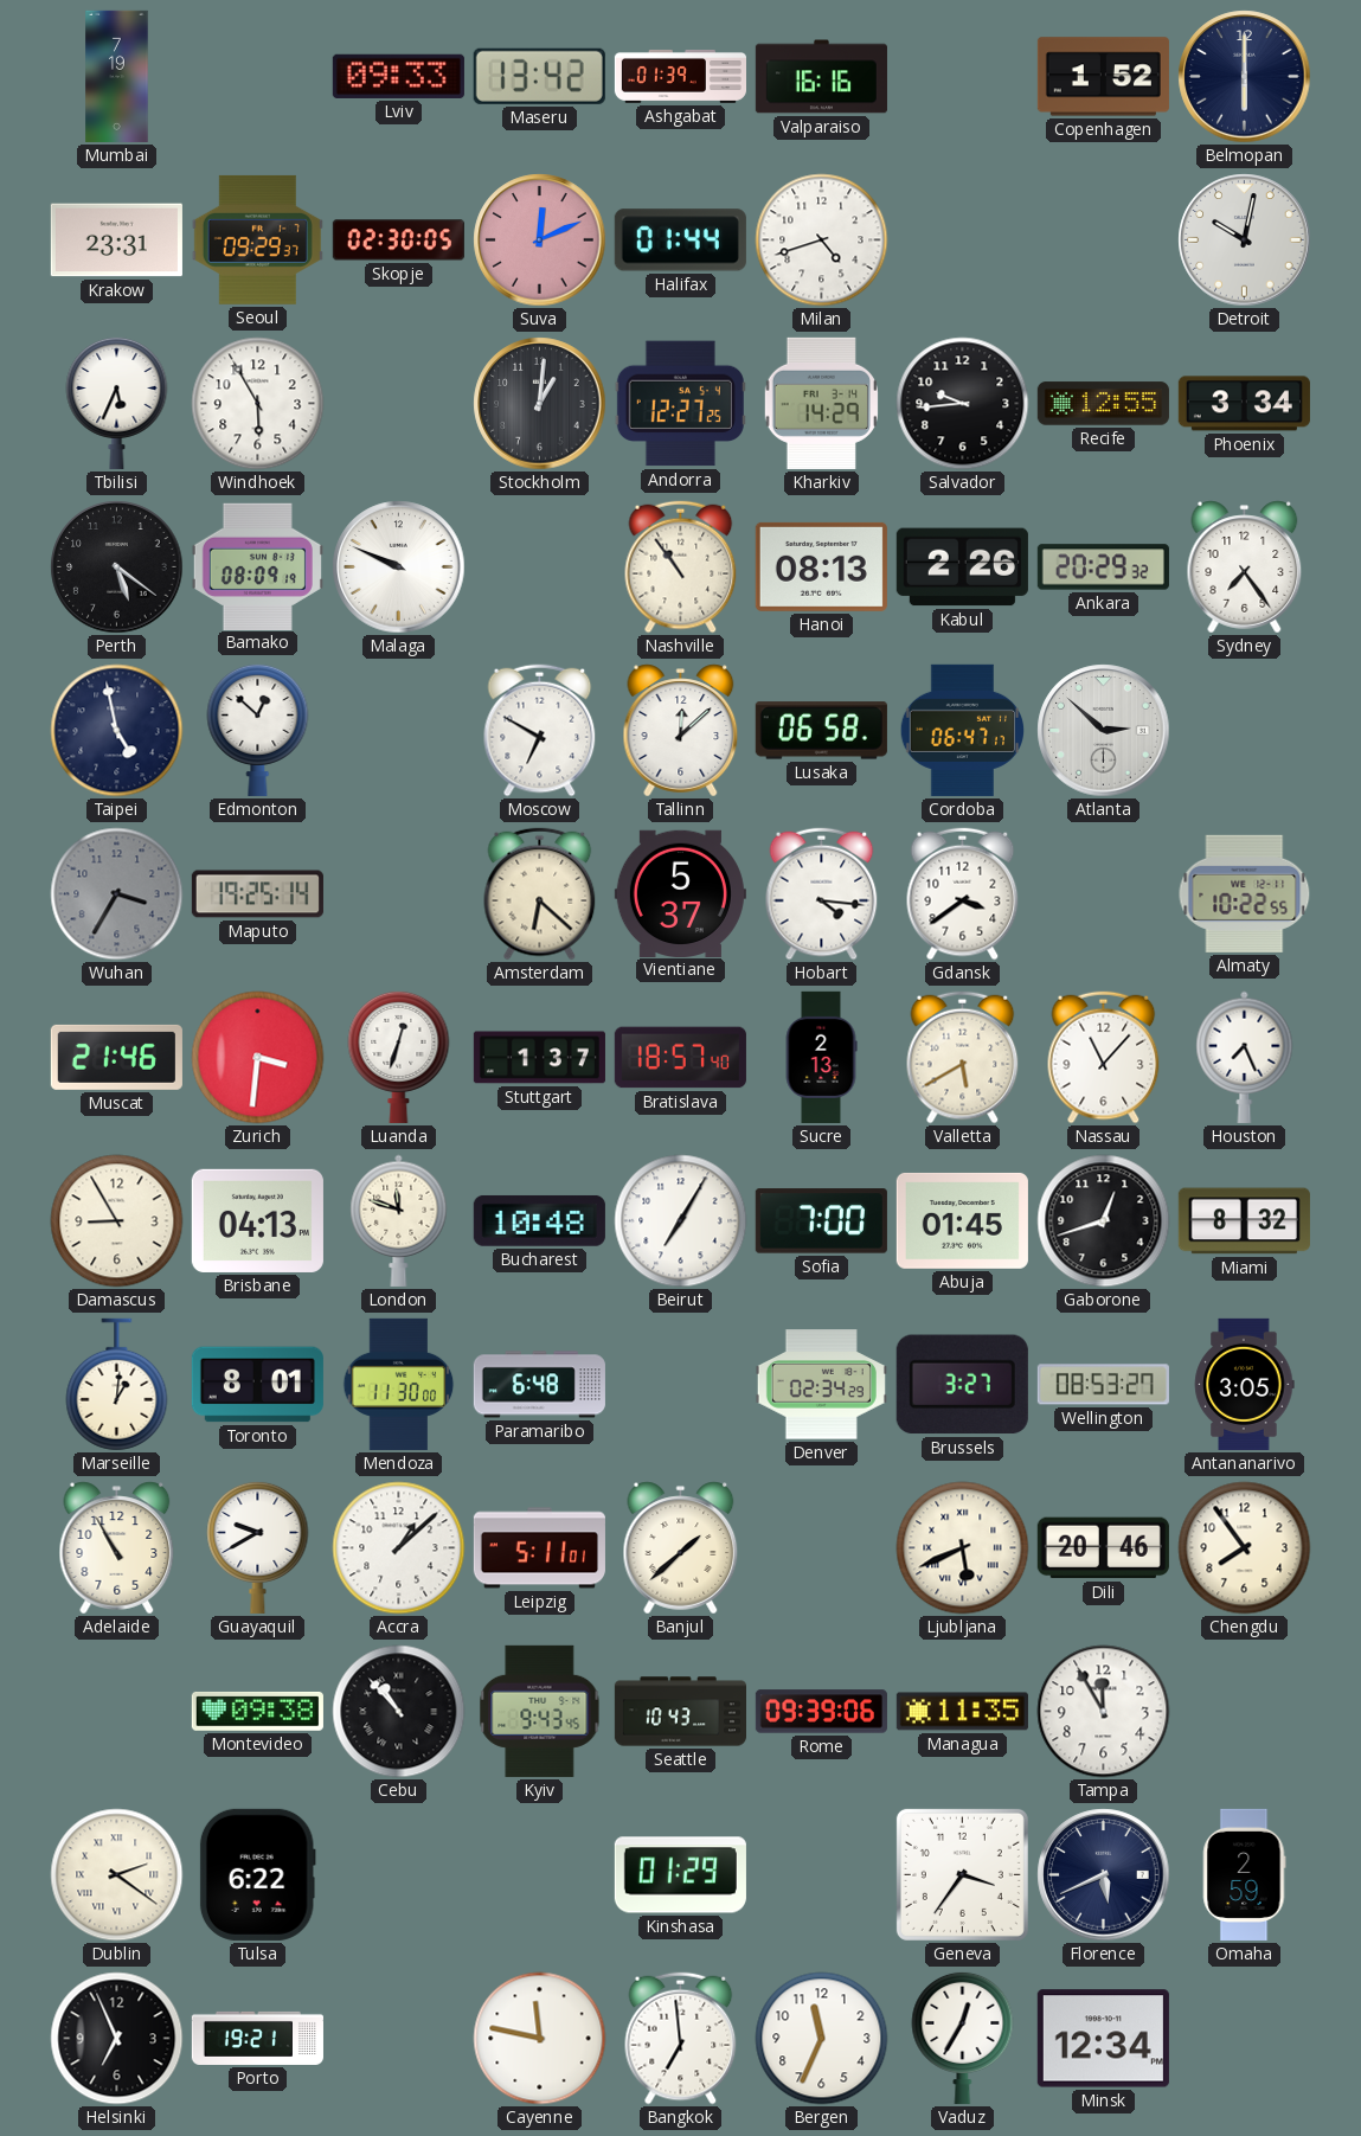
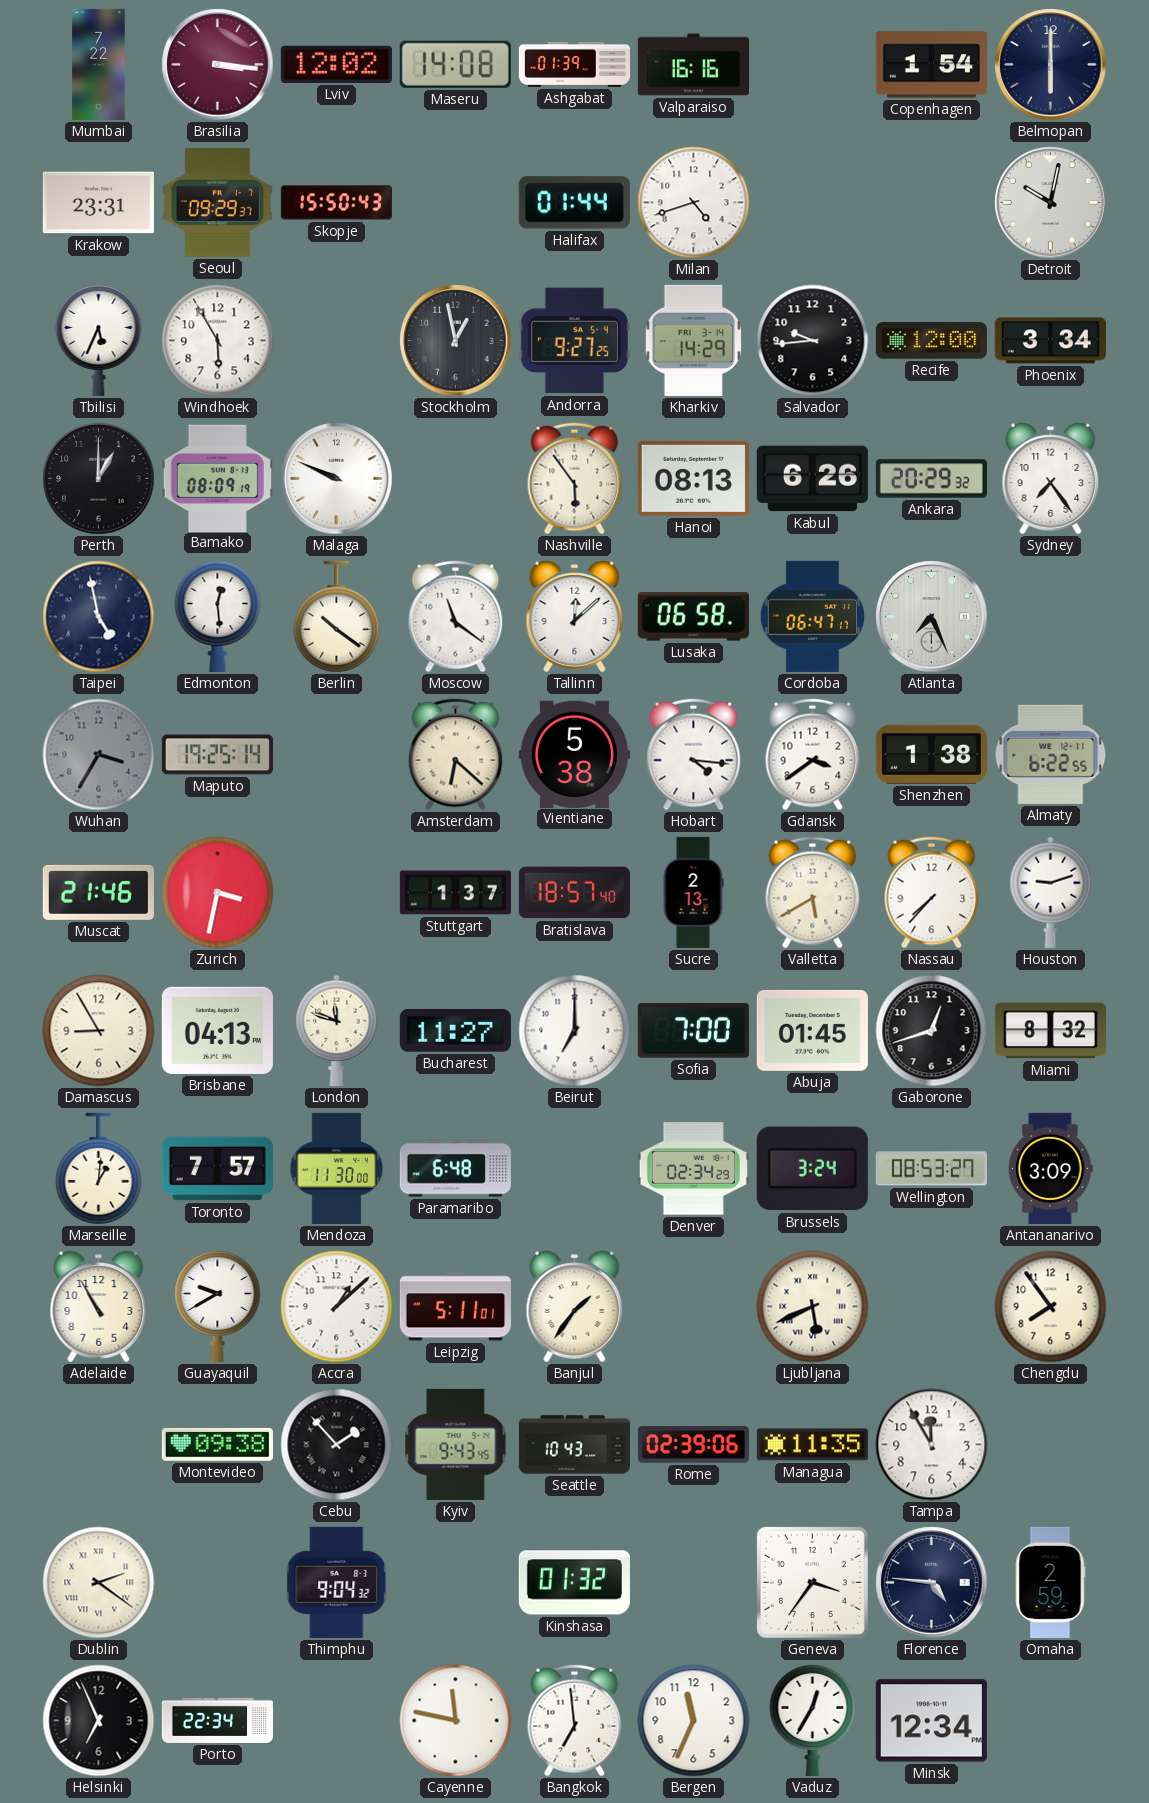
Mumbai: 7:19 -> 7:22
Brasilia: none -> 3:16
Lviv: 09:33 -> 12:02
Maseru: 13:42 -> 14:08
Copenhagen: 1:52 -> 1:54
Skopje: 02:30 -> 15:50
Suva: 12:11 -> none
Stockholm: 1:01 -> 12:58
Andorra: 12:27 -> 9:27
Recife: 12:55 -> 12:00
Perth: 5:21 -> 1:00
Nashville: 10:54 -> 5:54
Kabul: 2:26 -> 6:26
Edmonton: 12:52 -> 12:29
Berlin: none -> 10:21
Moscow: 6:50 -> 11:21
Atlanta: 2:52 -> 7:26
Vientiane: 5:37 -> 5:38
Shenzhen: none -> 1:38
Almaty: 10:22 -> 6:22
Zurich: 3:31 -> 3:32
Luanda: 12:33 -> none
Nassau: 11:07 -> 7:37
Houston: 7:26 -> 9:12
Bucharest: 10:48 -> 11:27
Beirut: 7:05 -> 7:00
Toronto: 8:01 -> 7:57
Brussels: 3:27 -> 3:24
Antananarivo: 3:05 -> 3:09
Banjul: 1:38 -> 1:36
Dili: 20:46 -> none
Cebu: 10:53 -> 1:53
Rome: 09:39 -> 02:39
Tulsa: 6:22 -> none
Thimphu: none -> 9:04
Kinshasa: 01:29 -> 01:32
Florence: 5:41 -> 4:46
Porto: 19:21 -> 22:34
